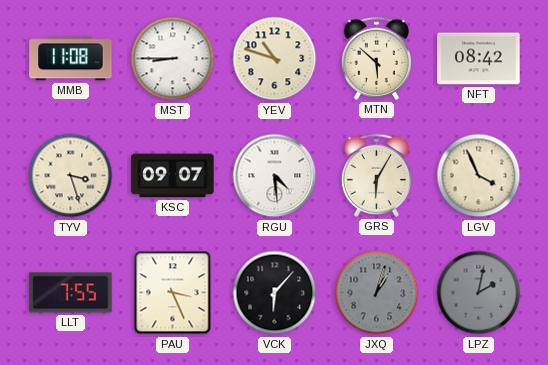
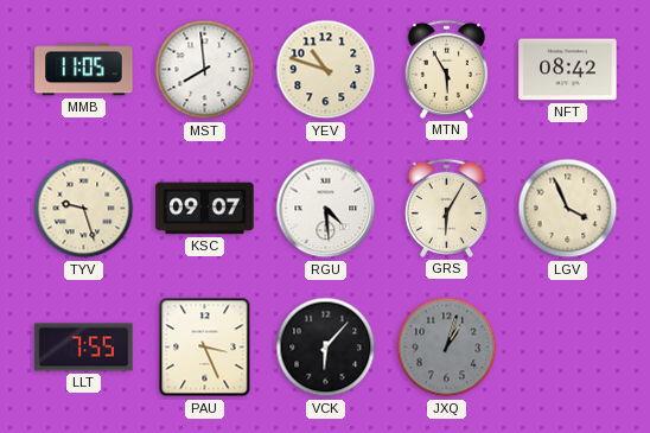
MMB: 11:08 -> 11:05
MST: 8:45 -> 7:59
MTN: 5:52 -> 5:55
TYV: 3:27 -> 9:27
LPZ: 2:02 -> none
